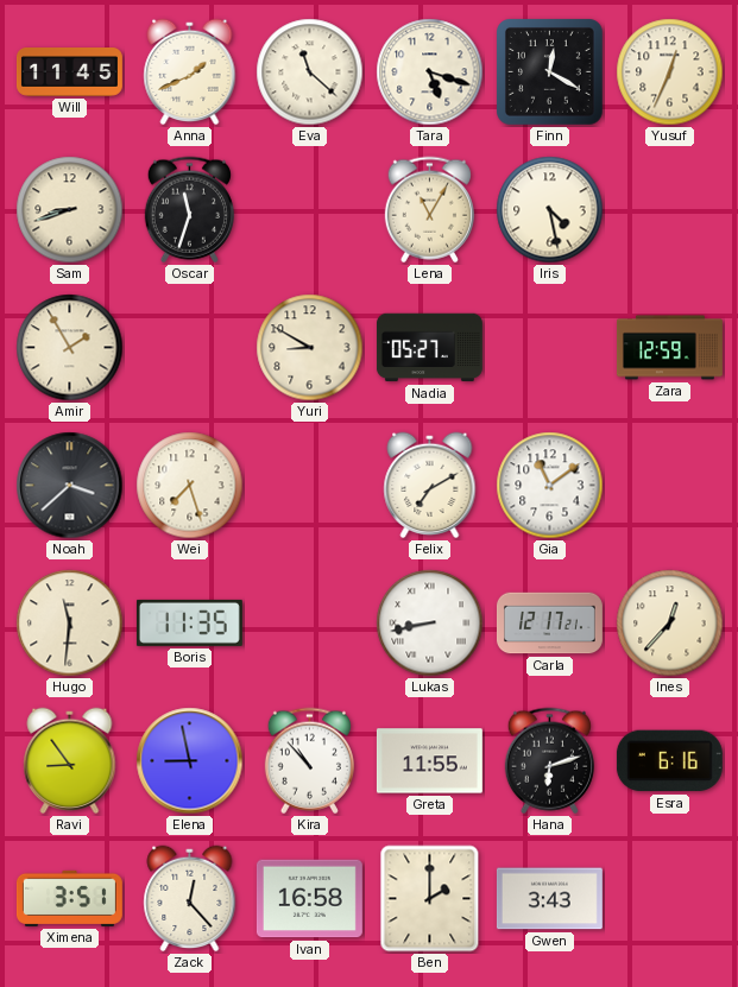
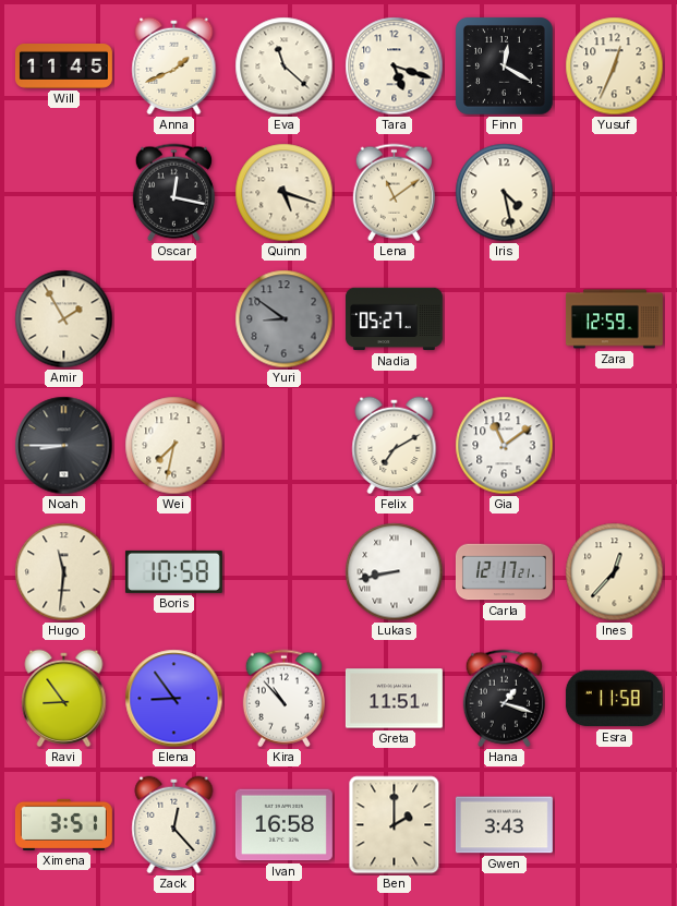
Sam: 8:42 -> none
Oscar: 11:33 -> 12:17
Quinn: none -> 5:18
Lena: 11:05 -> 11:09
Yuri: 8:50 -> 8:51
Yuri dial: cream -> grey
Noah: 3:38 -> 8:45
Wei: 7:27 -> 7:32
Boris: 11:35 -> 10:58
Elena: 8:58 -> 8:54
Greta: 11:55 -> 11:51
Hana: 6:12 -> 1:18
Esra: 6:16 -> 11:58
